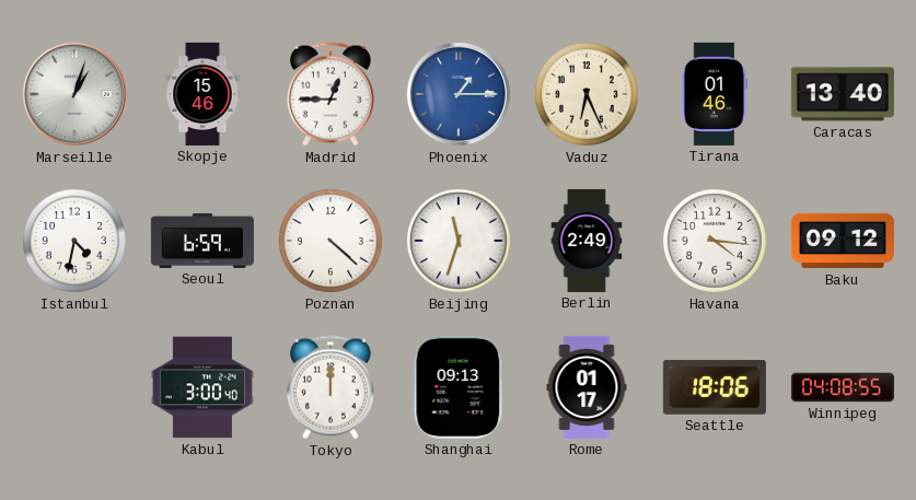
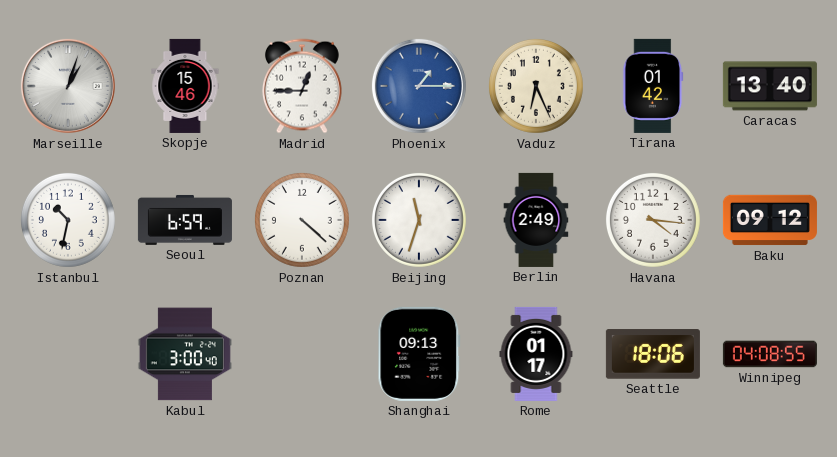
Tirana: 01:46 -> 01:42
Istanbul: 4:32 -> 10:32
Tokyo: 12:00 -> none
